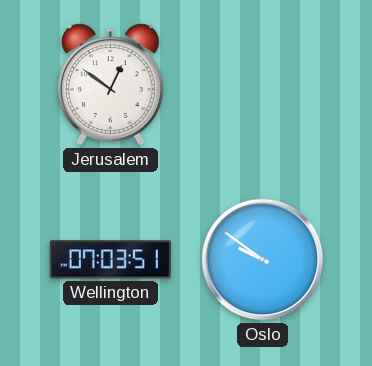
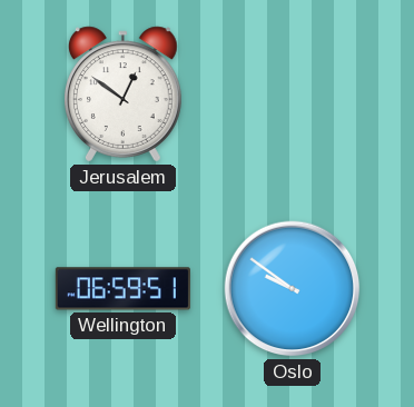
Wellington: 07:03 -> 06:59
